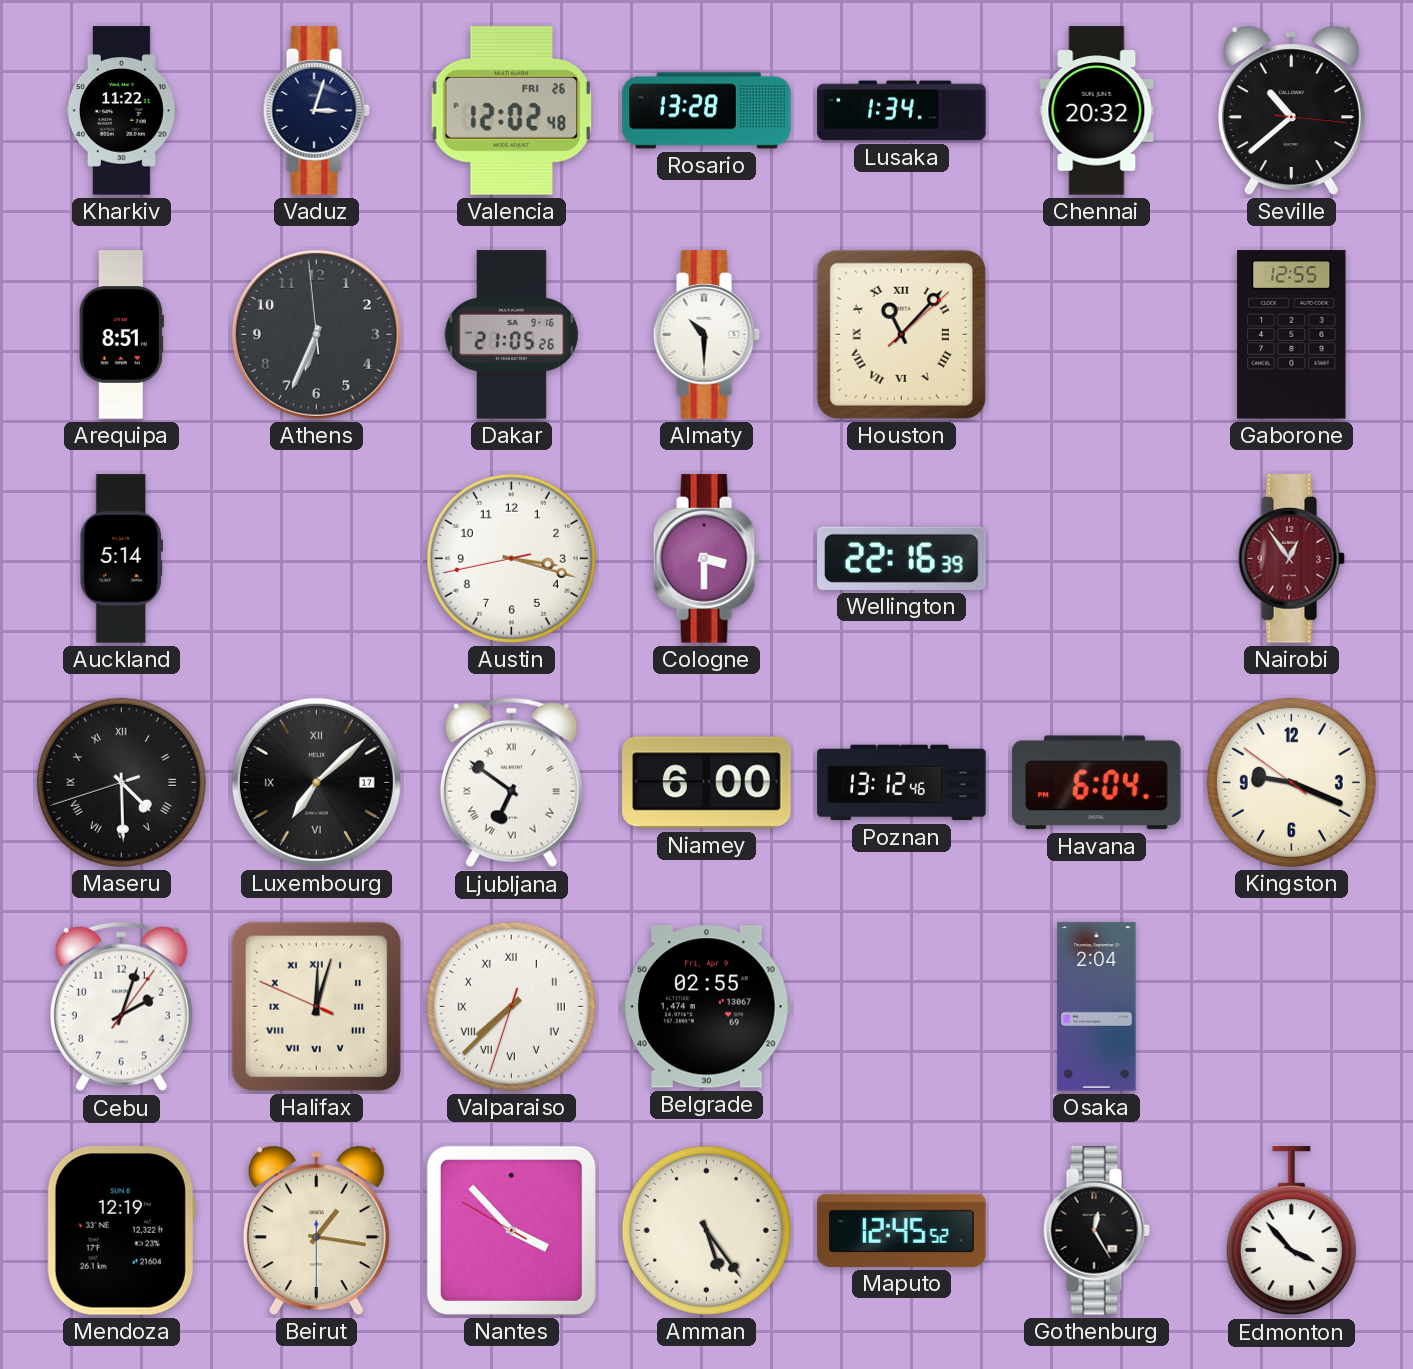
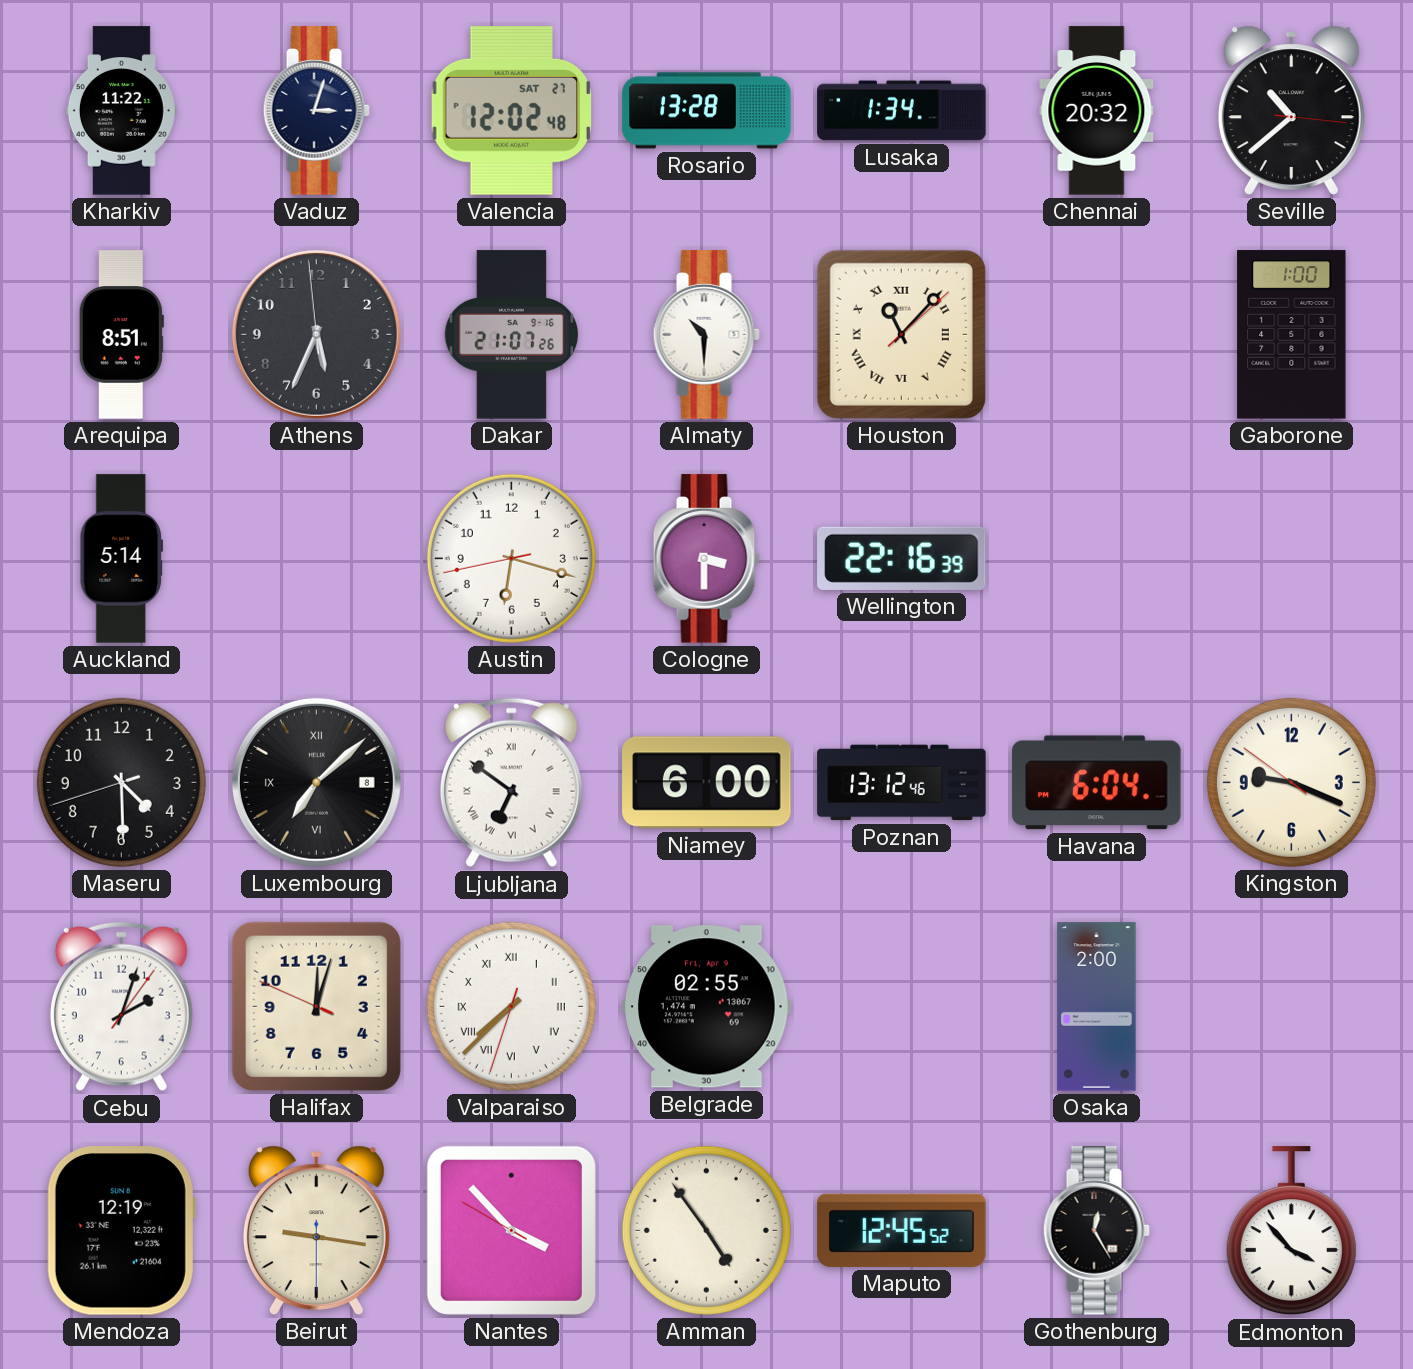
Valencia date: FRI 26 -> SAT 27
Athens: 6:33 -> 5:33
Dakar: 21:05 -> 21:07
Gaborone: 12:55 -> 1:00
Austin: 3:17 -> 6:17
Nairobi: 12:54 -> none
Maseru numerals: Roman -> Arabic
Luxembourg date: 17 -> 8
Halifax numerals: Roman -> Arabic
Osaka: 2:04 -> 2:00
Beirut: 1:16 -> 9:16
Amman: 5:24 -> 4:54
